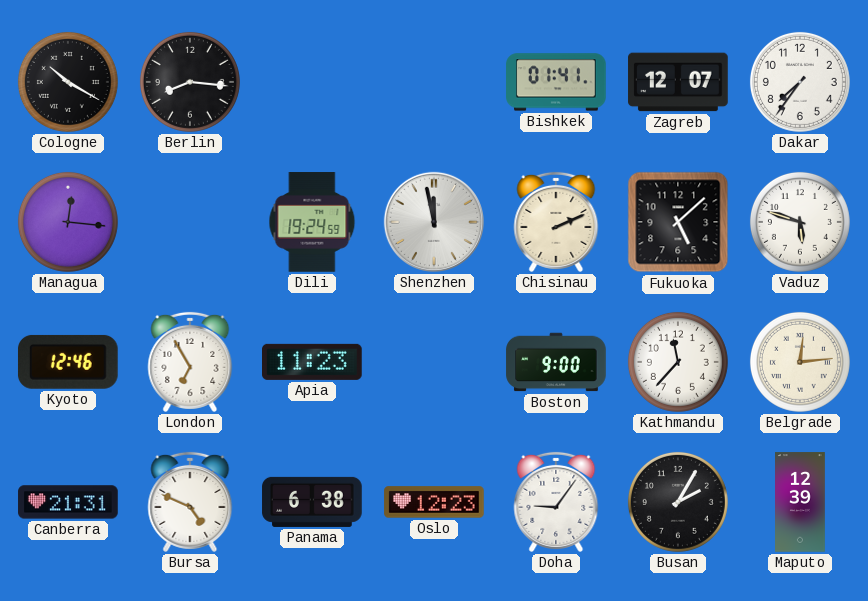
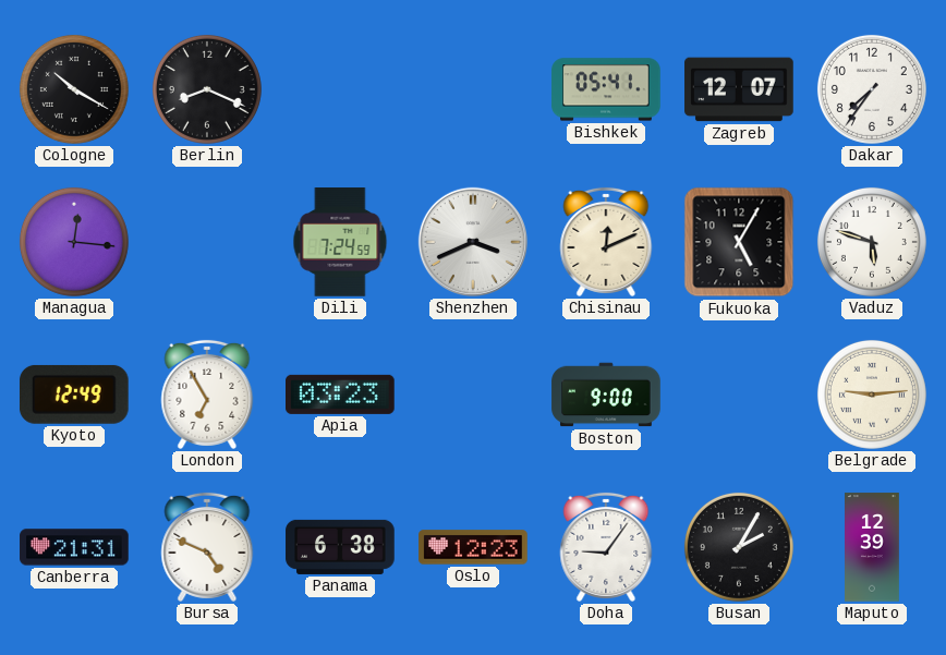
Berlin: 8:16 -> 8:19
Bishkek: 01:41 -> 05:41
Dili: 19:24 -> 7:24
Shenzhen: 11:58 -> 3:41
Chisinau: 2:11 -> 12:11
Fukuoka: 5:08 -> 5:05
Kyoto: 12:46 -> 12:49
Apia: 11:23 -> 03:23
Kathmandu: 11:37 -> none
Belgrade: 12:14 -> 9:14
